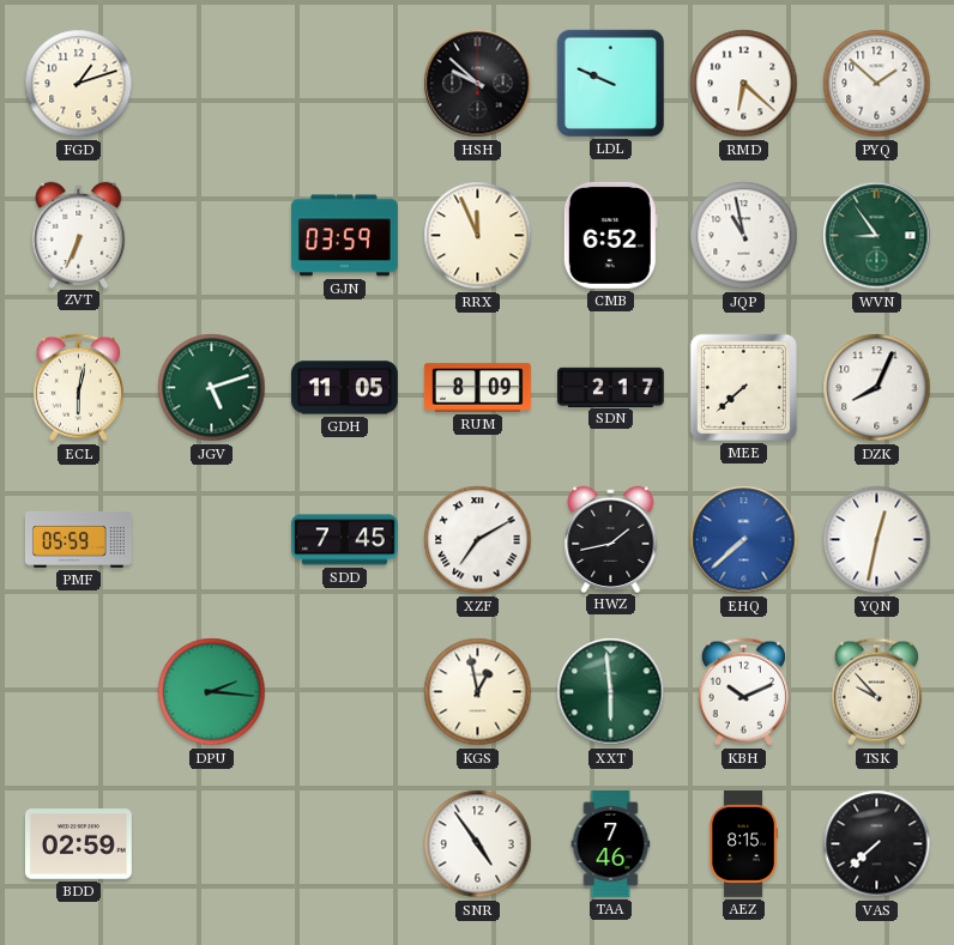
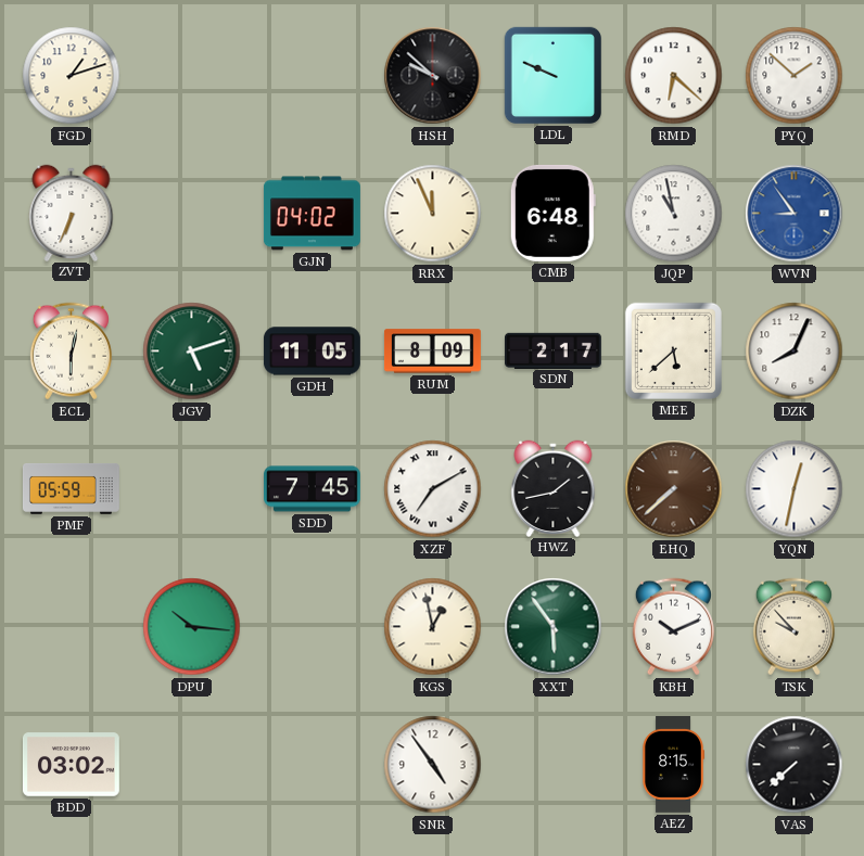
GJN: 03:59 -> 04:02
CMB: 6:52 -> 6:48
WVN dial: green -> blue
MEE: 7:38 -> 5:38
EHQ dial: blue -> brown
DPU: 2:16 -> 10:16
XXT: 5:59 -> 5:54
BDD: 02:59 -> 03:02
TAA: 7:46 -> none
